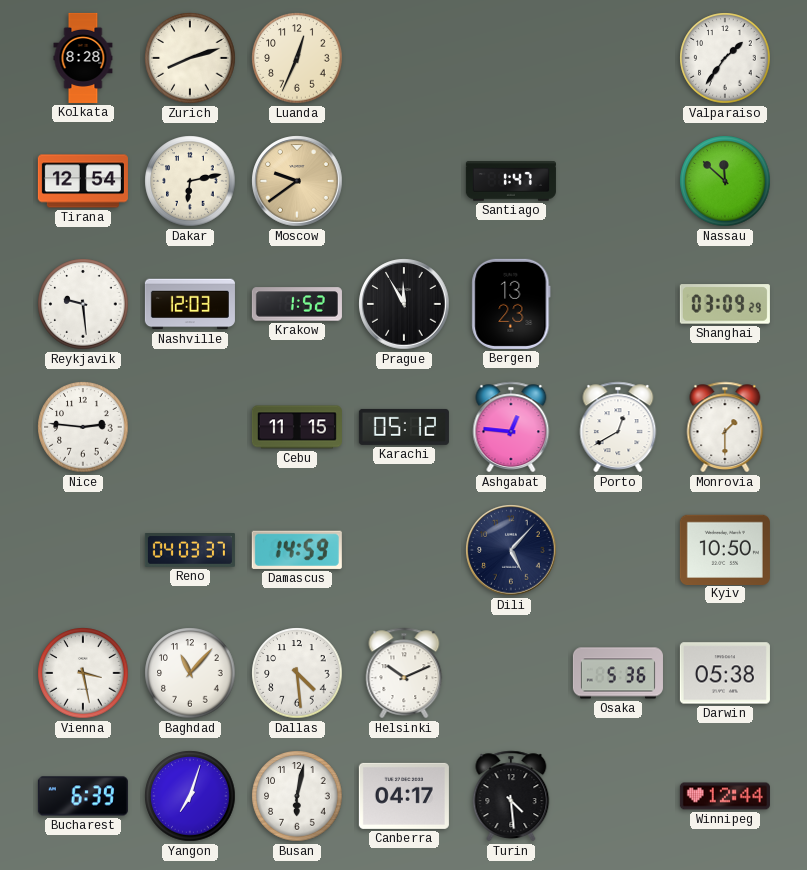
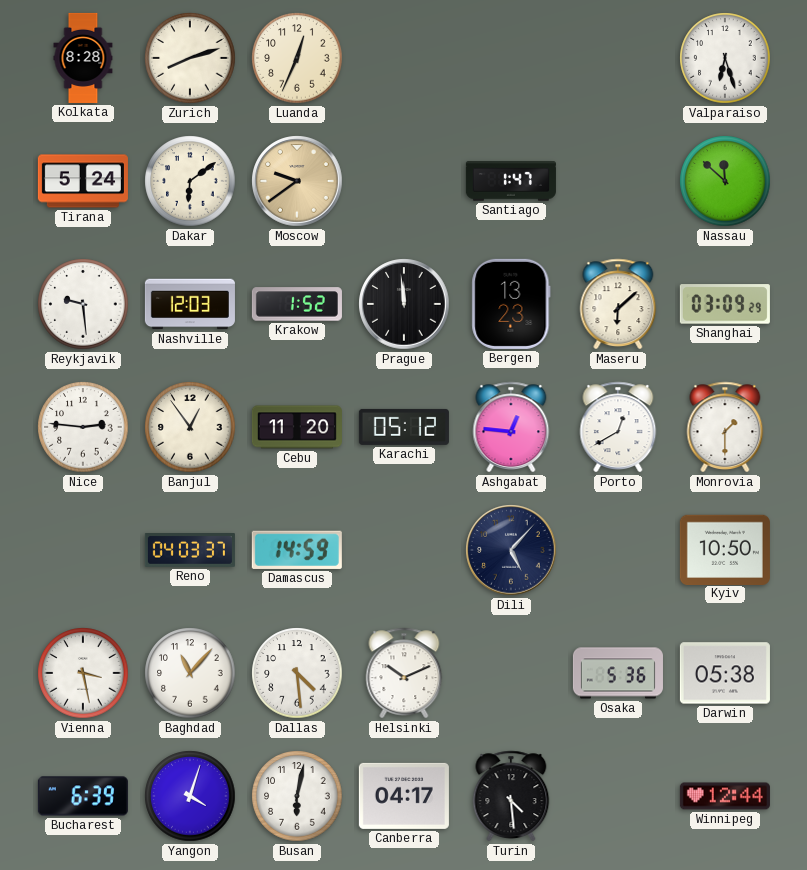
Valparaiso: 1:36 -> 6:27
Tirana: 12:54 -> 5:24
Dakar: 6:13 -> 6:09
Prague: 11:55 -> 11:59
Maseru: none -> 6:08
Banjul: none -> 12:54
Cebu: 11:15 -> 11:20
Yangon: 7:03 -> 4:03
